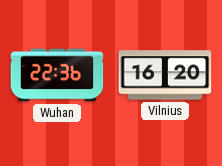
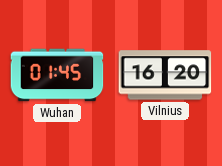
Wuhan: 22:36 -> 01:45
